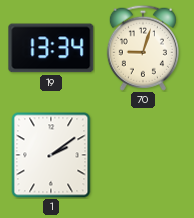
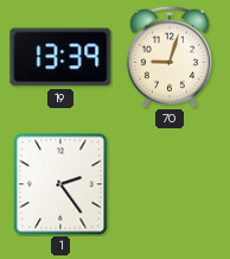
19: 13:34 -> 13:39
1: 2:09 -> 2:24
